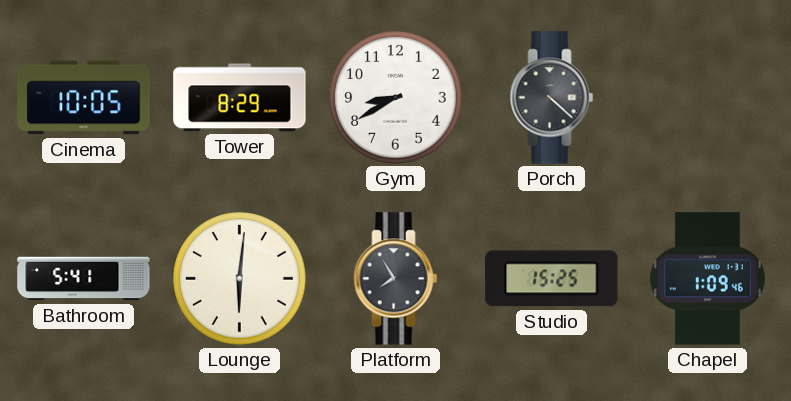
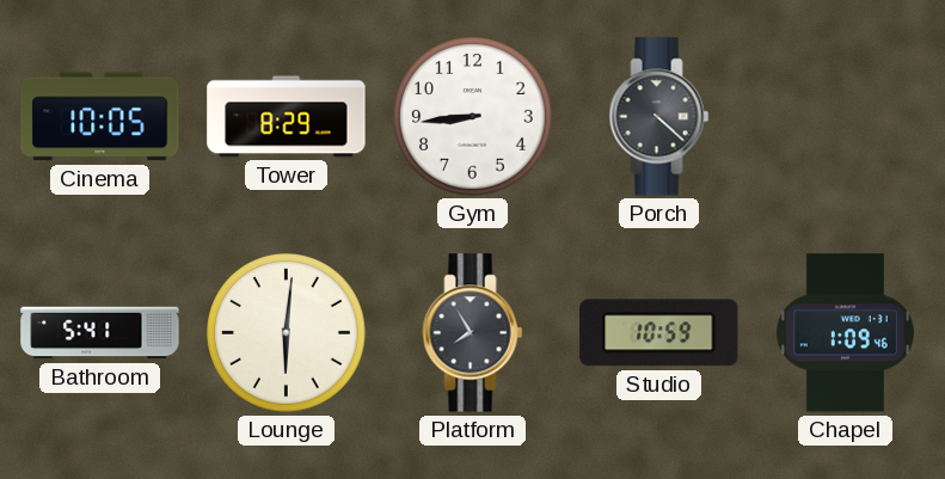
Gym: 8:40 -> 8:44
Studio: 15:25 -> 10:59
